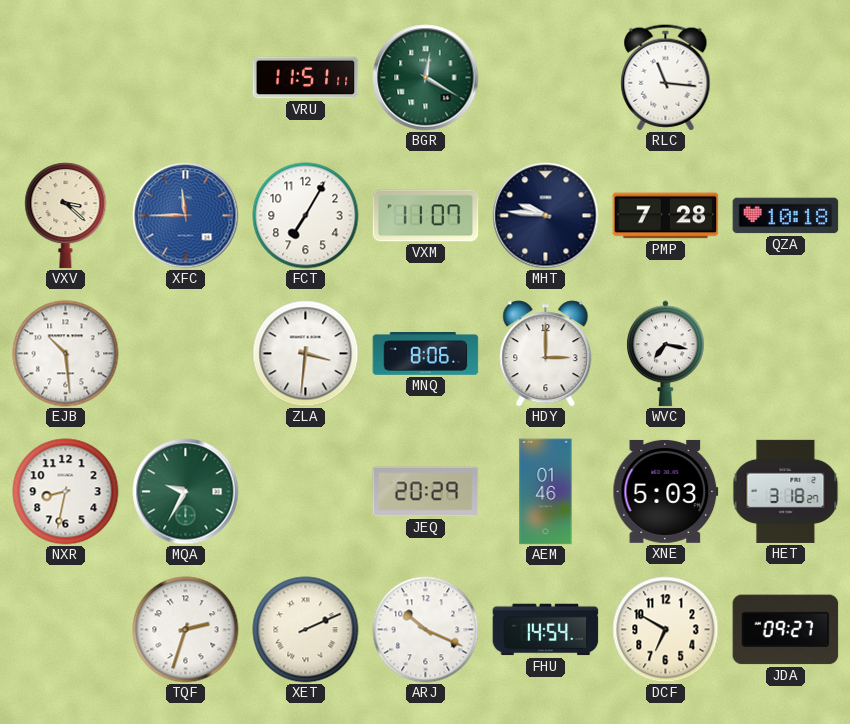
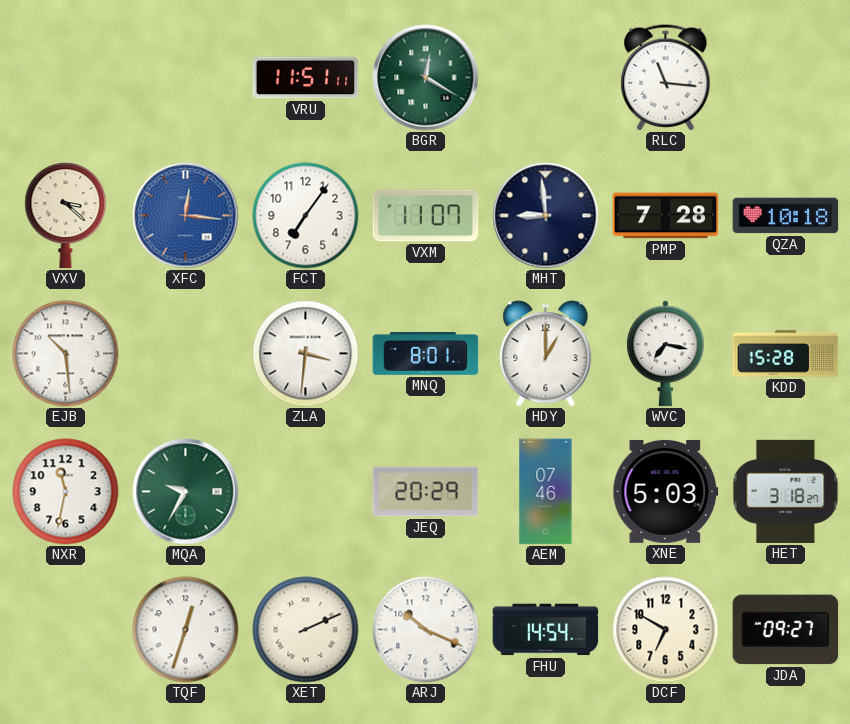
XFC: 11:45 -> 12:16
FCT: 7:05 -> 7:06
MHT: 9:46 -> 8:59
MNQ: 8:06 -> 8:01
HDY: 3:00 -> 1:00
KDD: none -> 15:28
NXR: 8:32 -> 11:32
AEM: 01:46 -> 07:46
TQF: 2:33 -> 12:33
